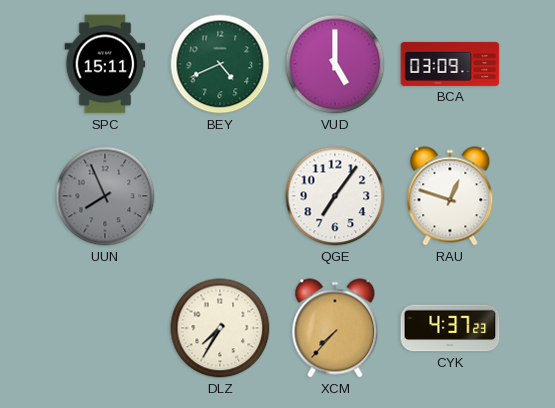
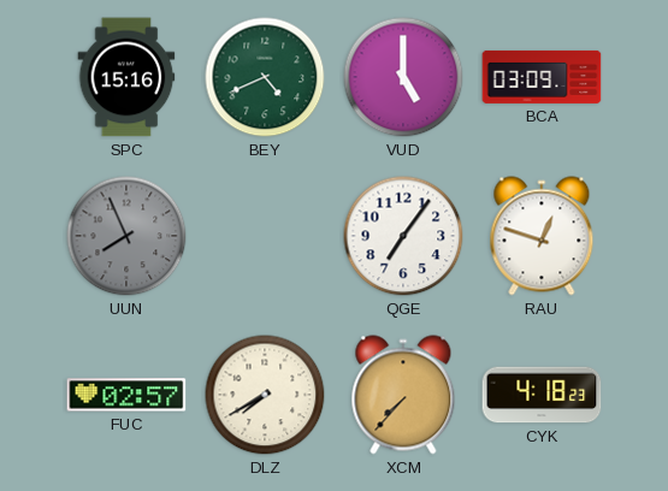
SPC: 15:11 -> 15:16
FUC: none -> 02:57
DLZ: 7:35 -> 7:40
CYK: 4:37 -> 4:18
